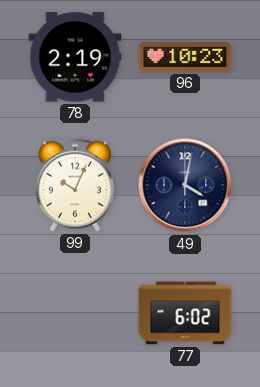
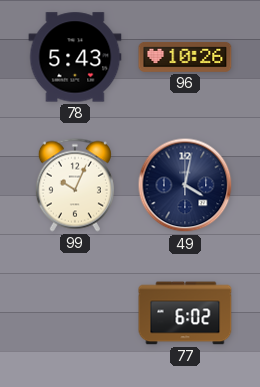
78: 2:19 -> 5:43
96: 10:23 -> 10:26
